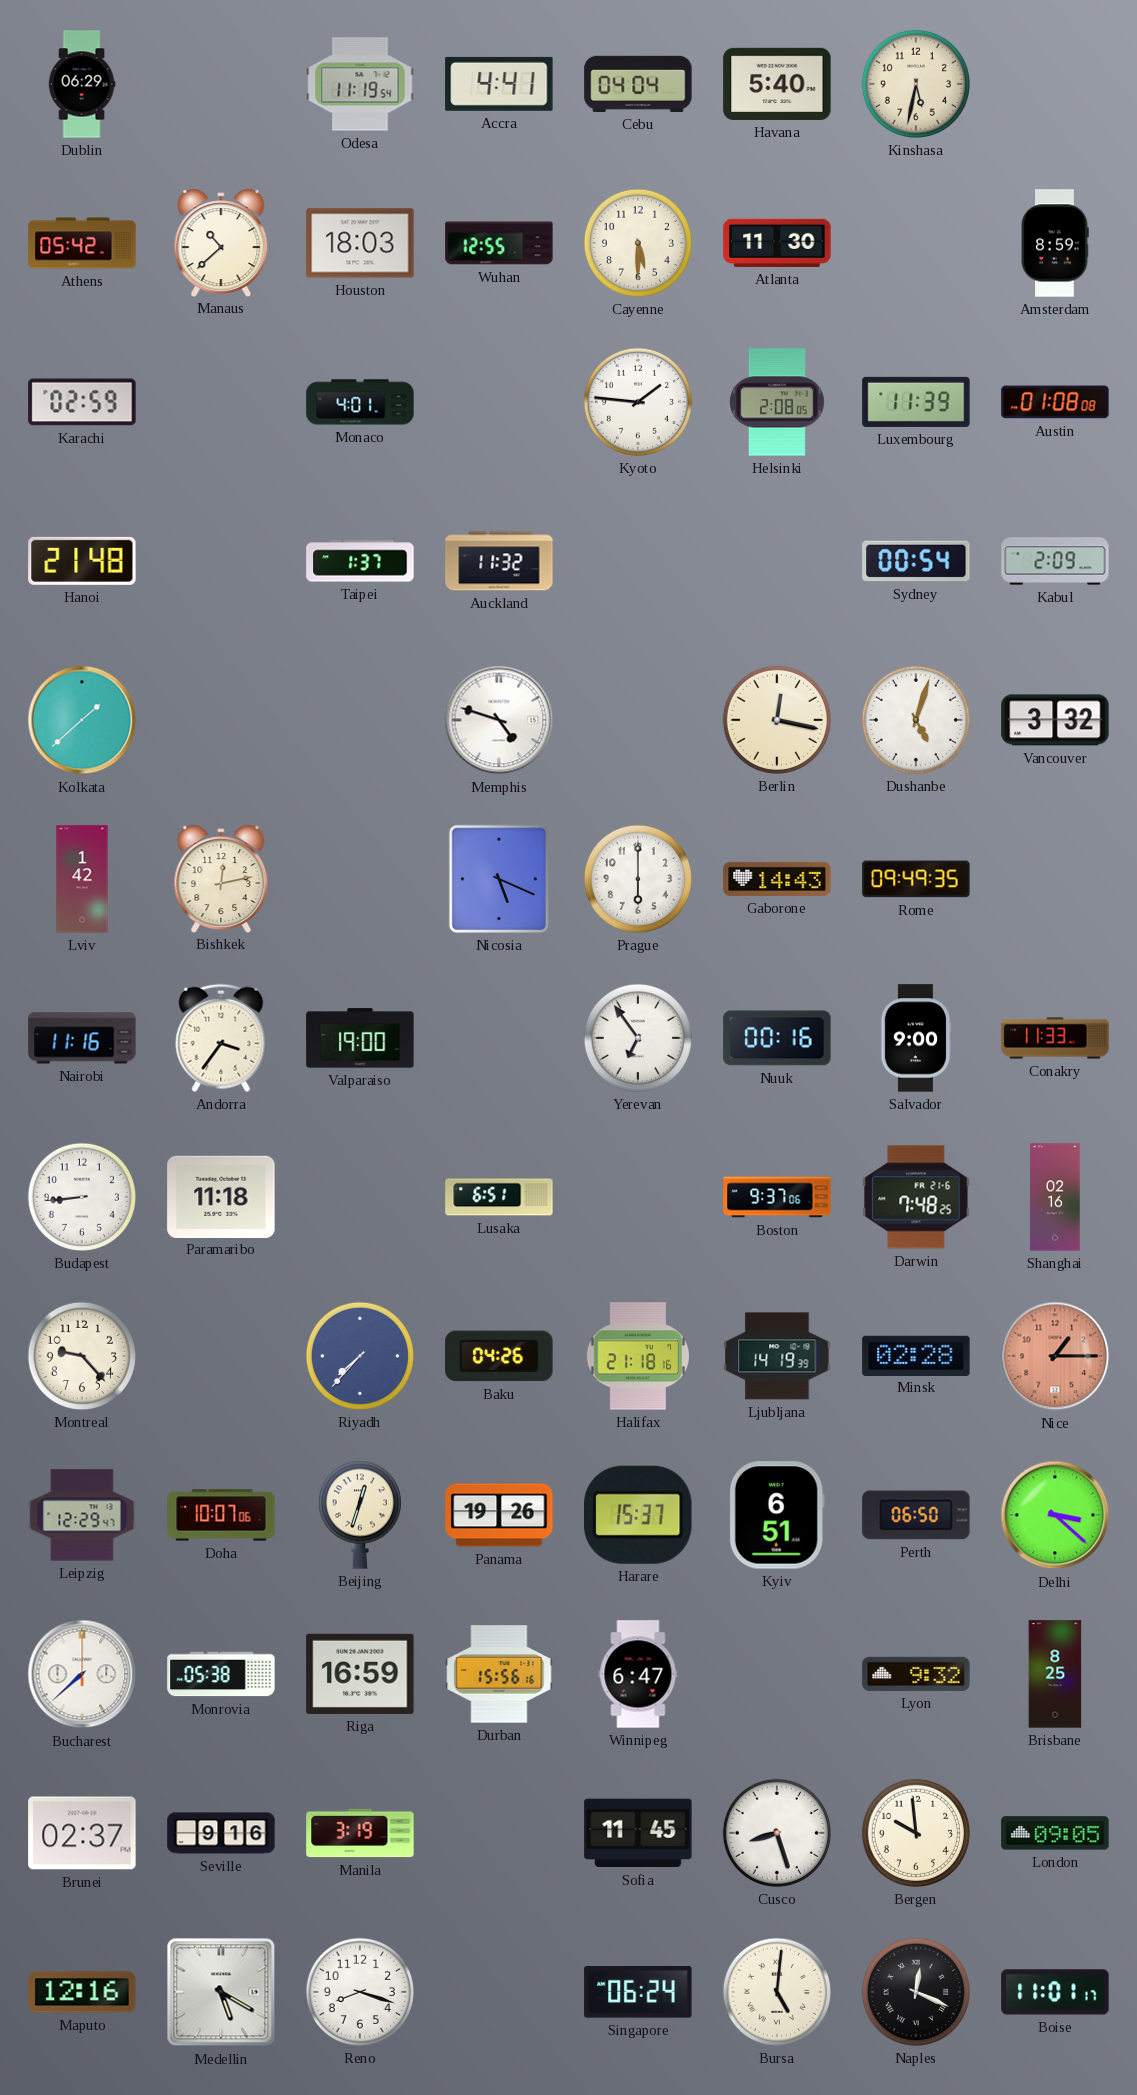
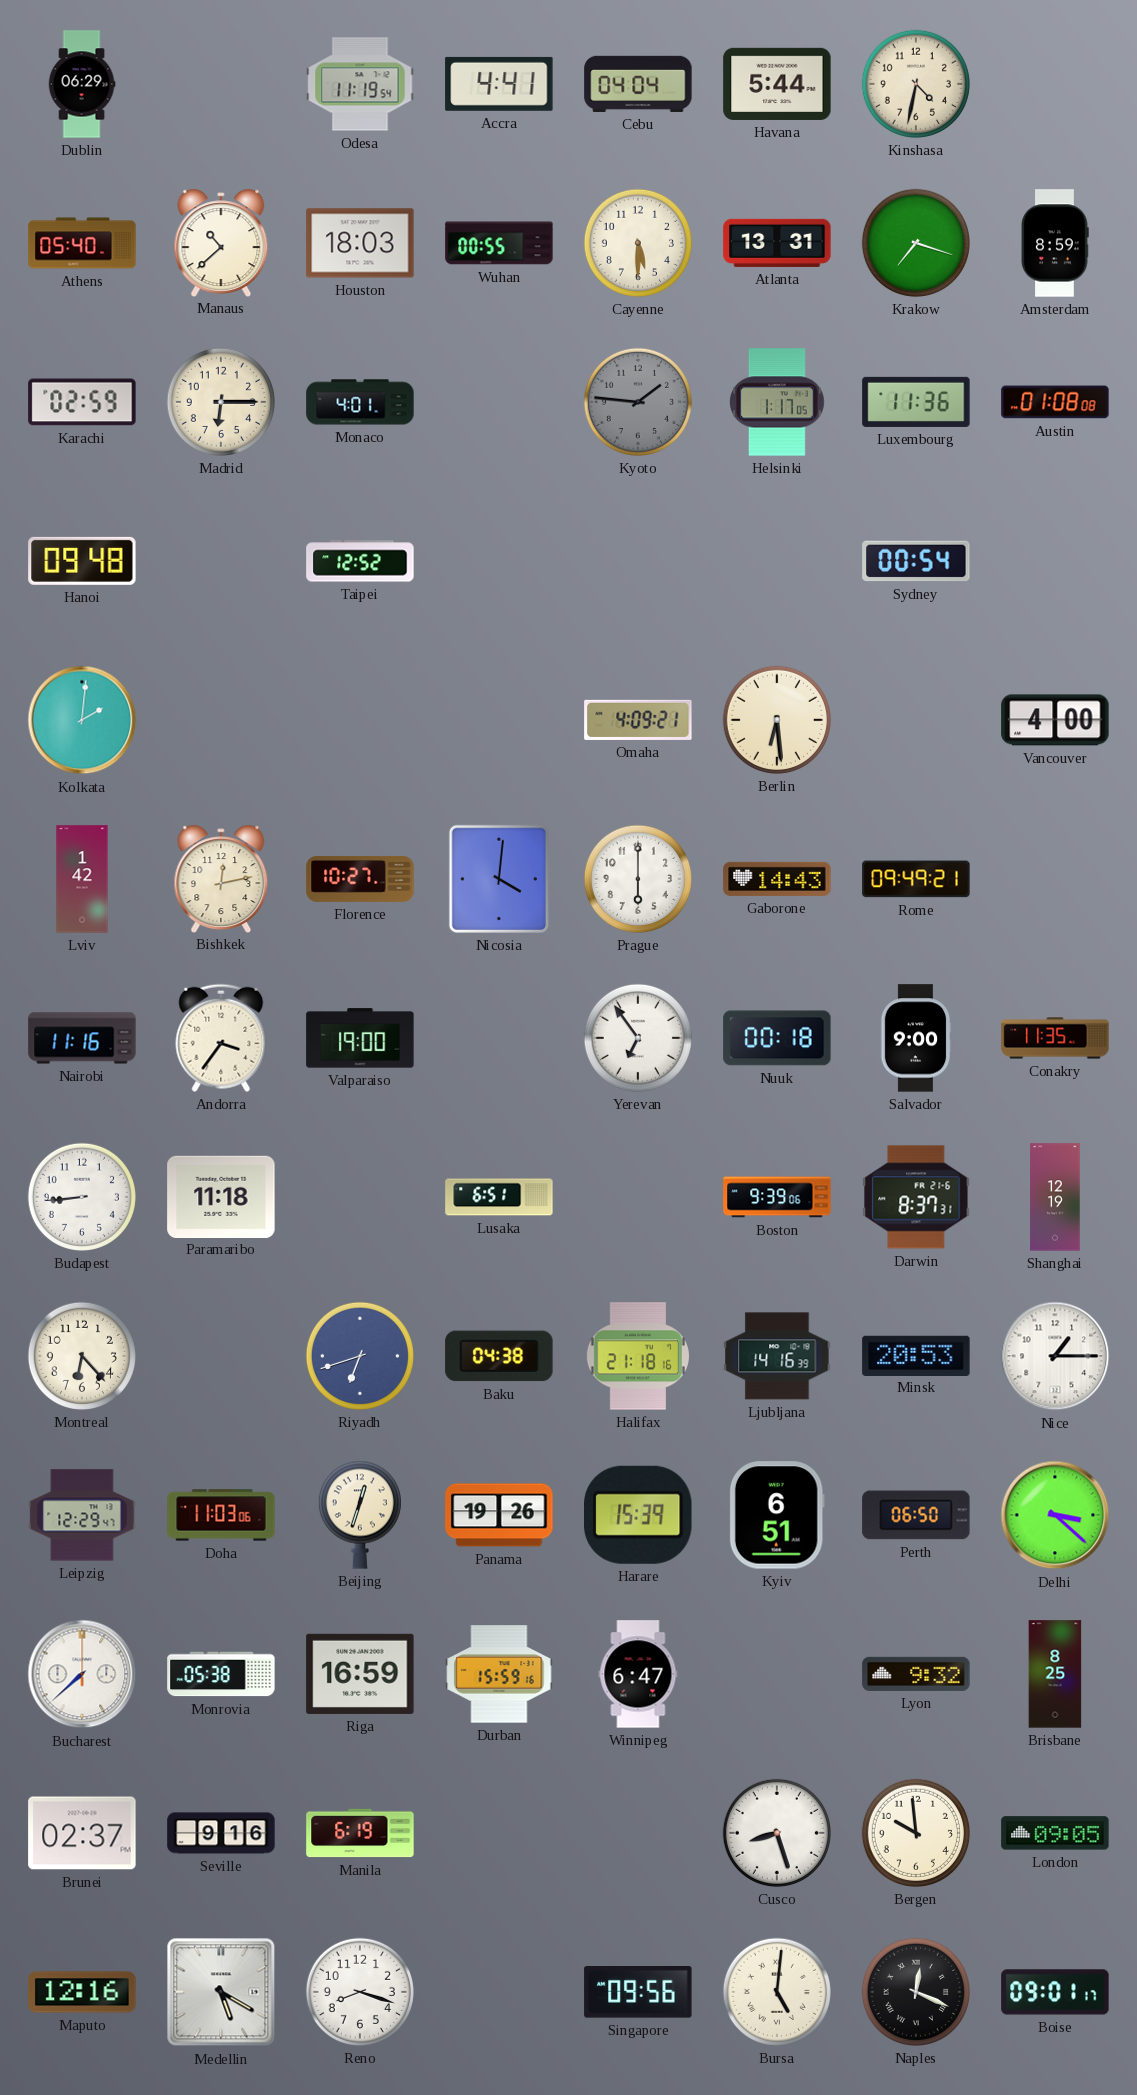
Havana: 5:40 -> 5:44
Kinshasa: 5:32 -> 4:32
Athens: 05:42 -> 05:40
Wuhan: 12:55 -> 00:55
Atlanta: 11:30 -> 13:31
Krakow: none -> 7:18
Madrid: none -> 6:15
Kyoto dial: white -> grey
Helsinki: 2:08 -> 1:17
Luxembourg: 11:39 -> 11:36
Hanoi: 21:48 -> 09:48
Taipei: 1:37 -> 12:52
Auckland: 11:32 -> none
Kabul: 2:09 -> none
Kolkata: 1:38 -> 2:01
Memphis: 4:48 -> none
Omaha: none -> 4:09
Berlin: 12:17 -> 6:29
Dushanbe: 5:03 -> none
Vancouver: 3:32 -> 4:00
Florence: none -> 10:27
Nicosia: 5:19 -> 4:01
Rome: 09:49:35 -> 09:49:21
Nuuk: 00:16 -> 00:18
Conakry: 11:33 -> 11:35
Boston: 9:37 -> 9:39
Darwin: 7:48 -> 8:37
Shanghai: 02:16 -> 12:19
Montreal: 9:23 -> 6:23
Riyadh: 7:37 -> 6:42
Baku: 04:26 -> 04:38
Ljubljana: 14:19 -> 14:16
Minsk: 02:28 -> 20:53
Nice dial: salmon -> white
Doha: 10:07 -> 11:03
Harare: 15:37 -> 15:39
Durban: 15:56 -> 15:59
Manila: 3:19 -> 6:19
Sofia: 11:45 -> none
Singapore: 06:24 -> 09:56
Boise: 11:01 -> 09:01
